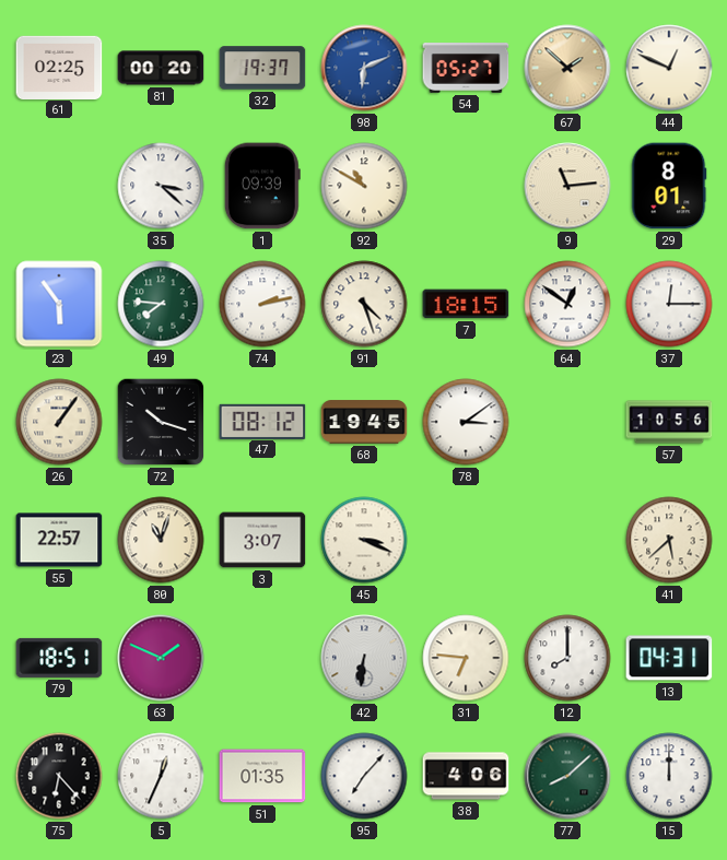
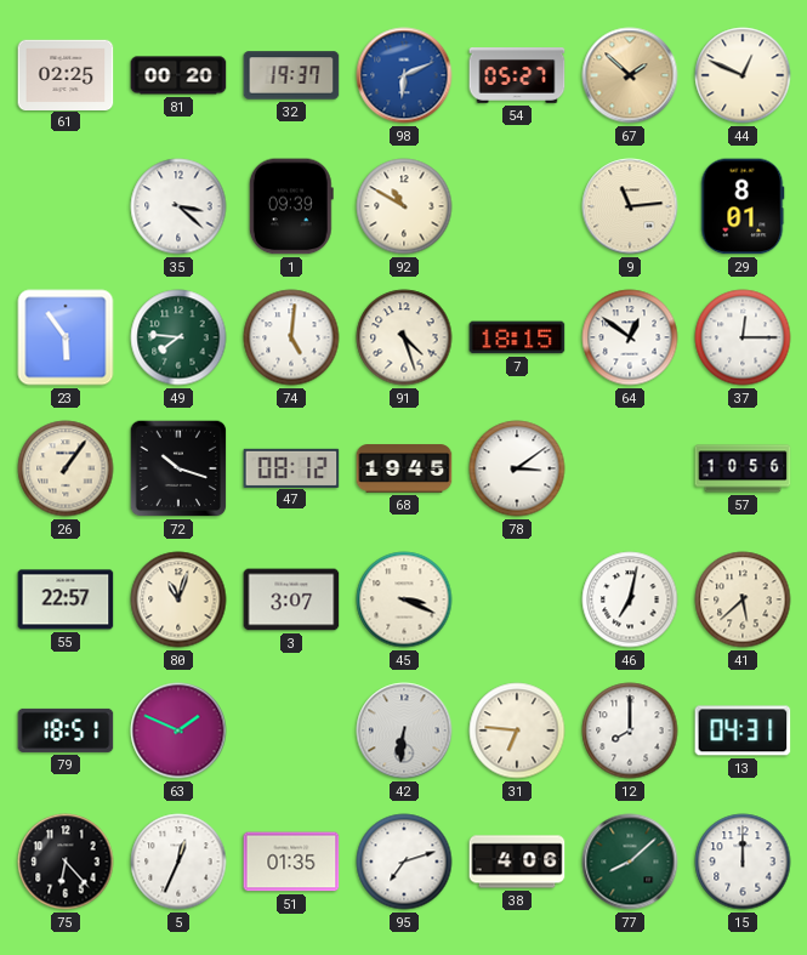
74: 2:13 -> 5:01
46: none -> 7:02
95: 7:07 -> 7:12
